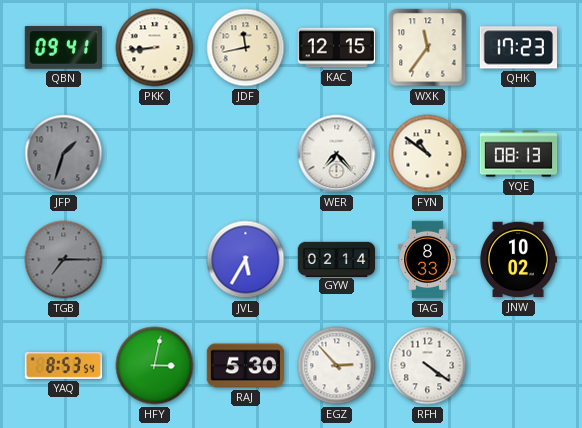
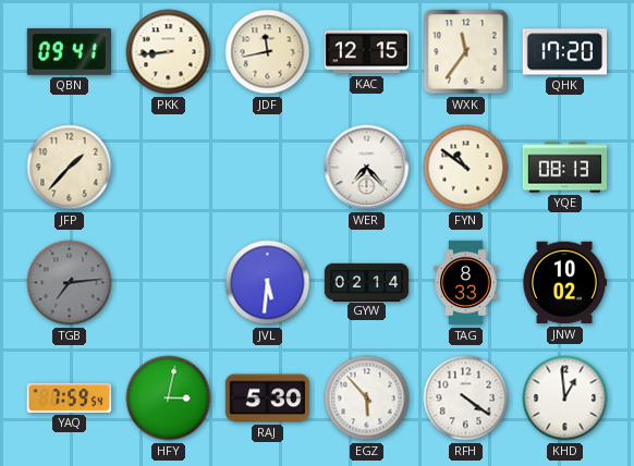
QHK: 17:23 -> 17:20
JFP: 1:33 -> 1:37
JFP dial: grey -> cream
TGB: 7:15 -> 7:14
JVL: 5:35 -> 5:31
YAQ: 8:53 -> 7:59
EGZ: 2:53 -> 5:53
KHD: none -> 12:59
